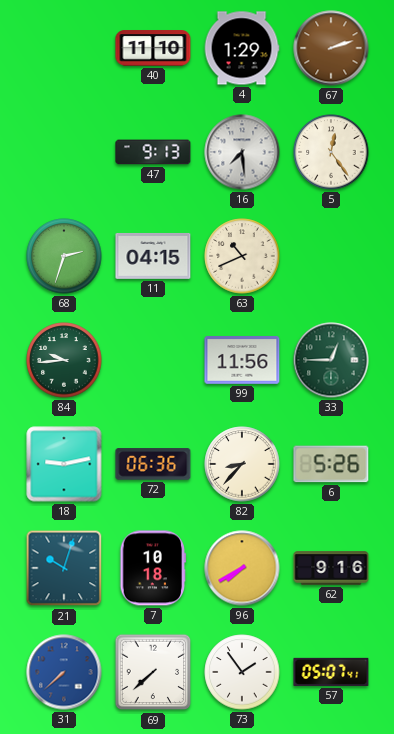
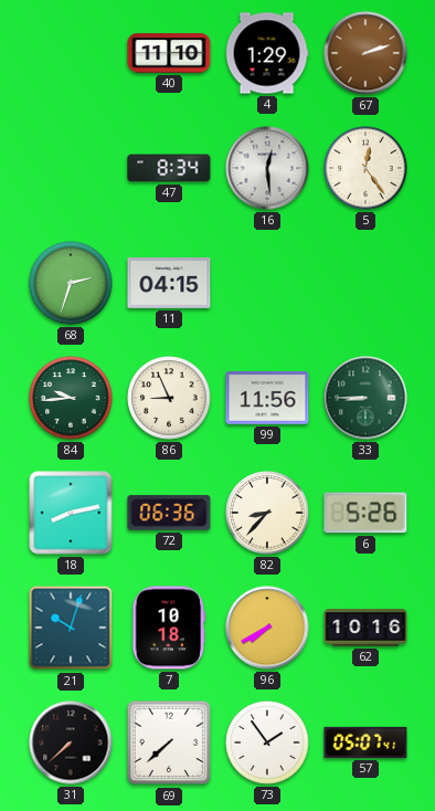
47: 9:13 -> 8:34
16: 7:29 -> 12:29
63: 10:41 -> none
86: none -> 8:56
33: 12:45 -> 8:45
18: 9:13 -> 8:13
62: 9:16 -> 10:16
31 dial: blue -> black
